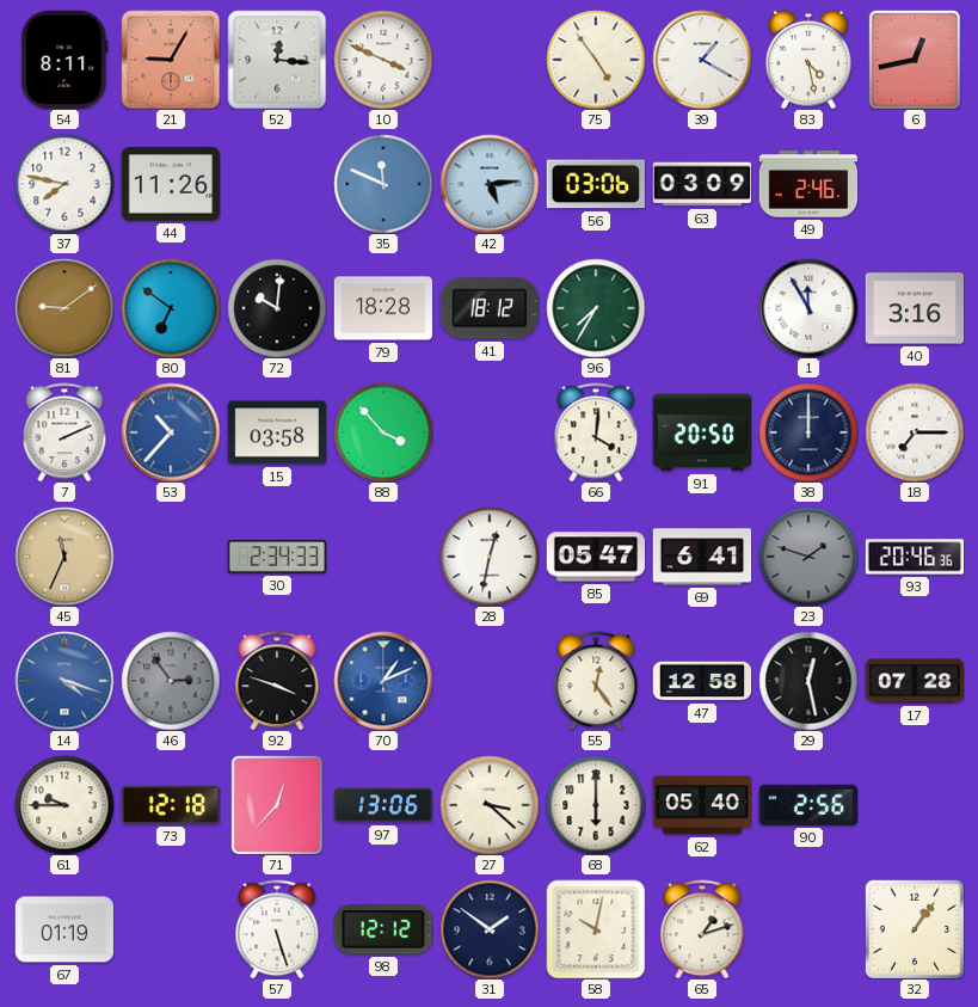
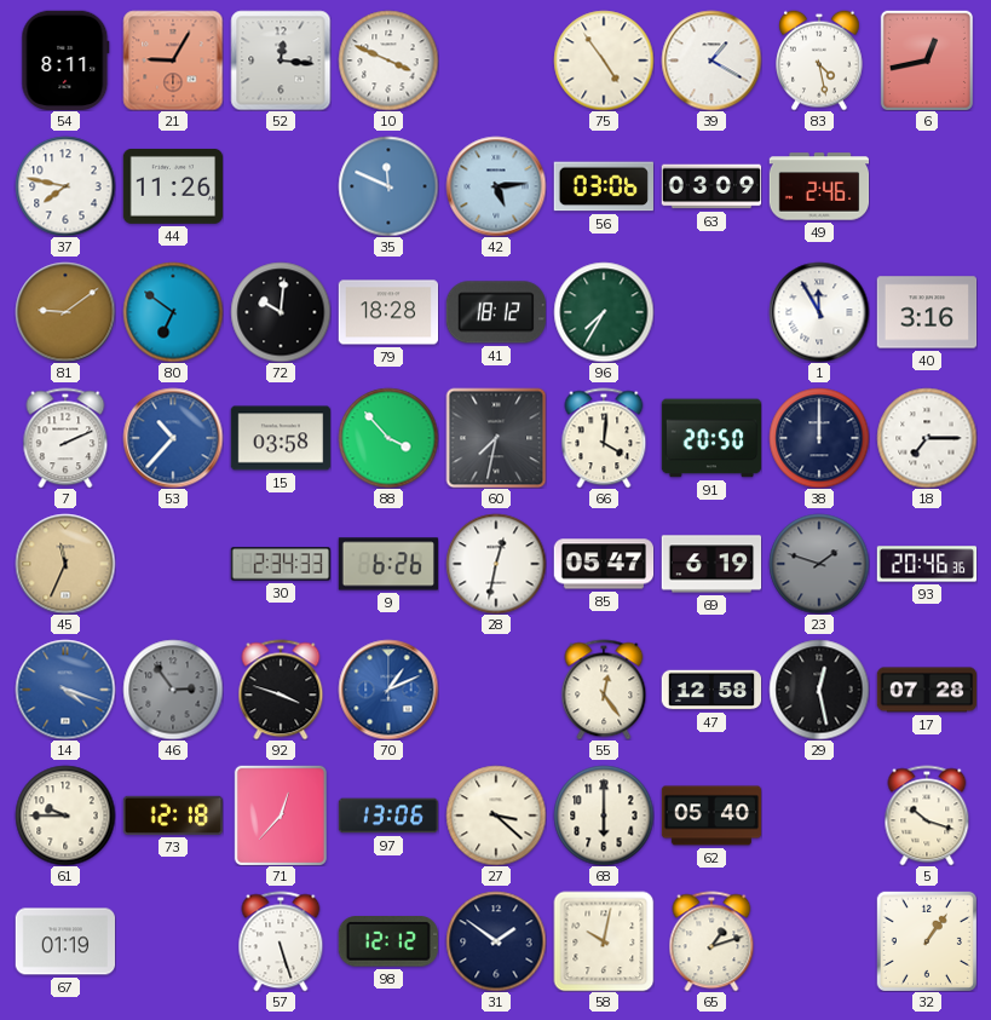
60: none -> 7:32
9: none -> 6:26
69: 6:41 -> 6:19
90: 2:56 -> none
5: none -> 10:18
